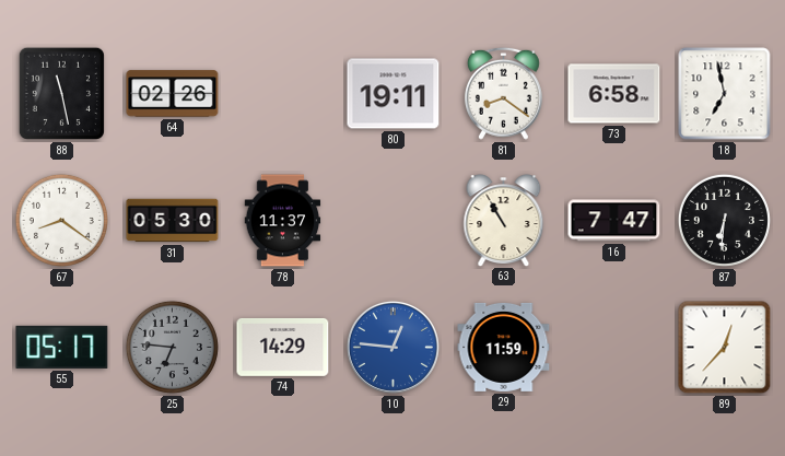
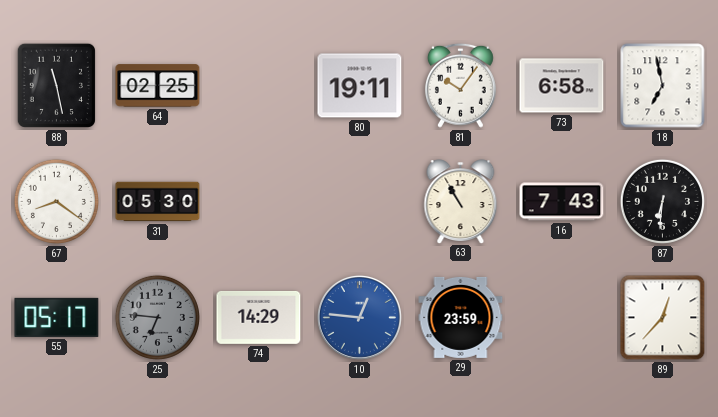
64: 02:26 -> 02:25
81: 8:21 -> 10:06
78: 11:37 -> none
16: 7:47 -> 7:43
29: 11:59 -> 23:59
